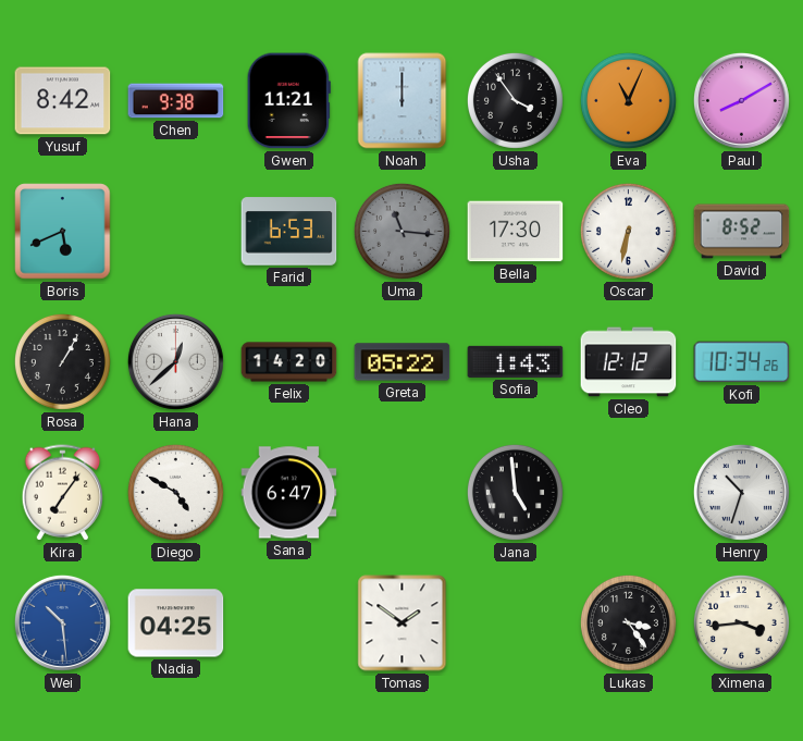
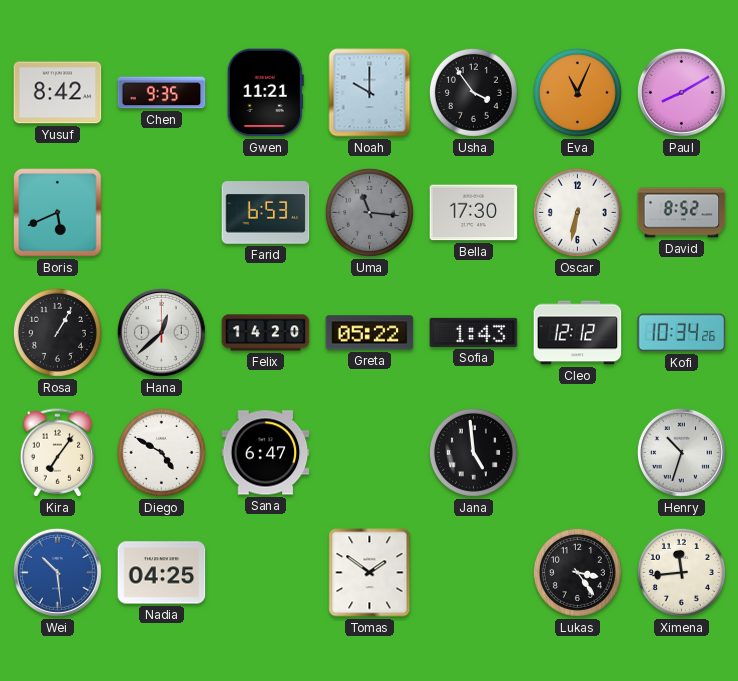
Chen: 9:38 -> 9:35
Noah: 12:00 -> 10:00
Ximena: 3:44 -> 11:44
